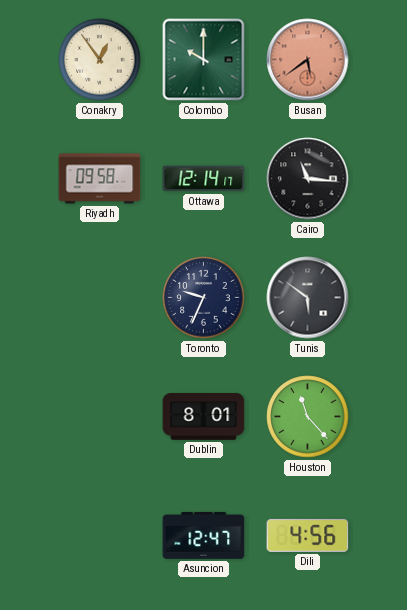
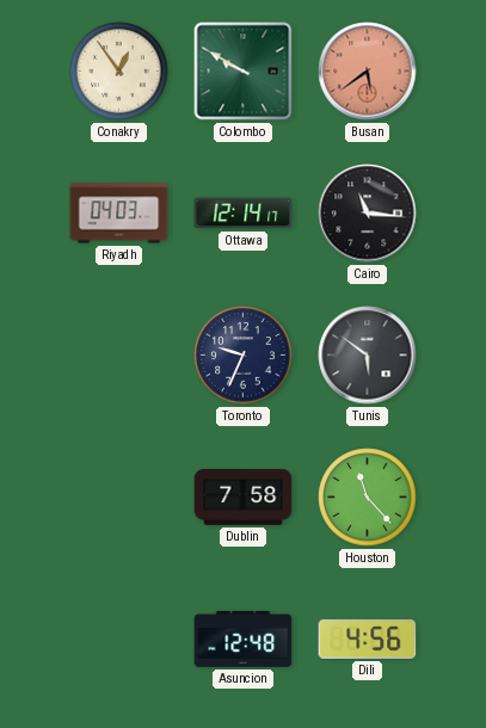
Colombo: 10:00 -> 9:50
Riyadh: 09:58 -> 04:03
Dublin: 8:01 -> 7:58
Asuncion: 12:47 -> 12:48
